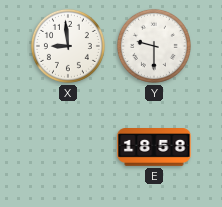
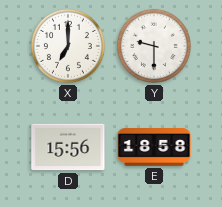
X: 8:59 -> 7:00
D: none -> 15:56
